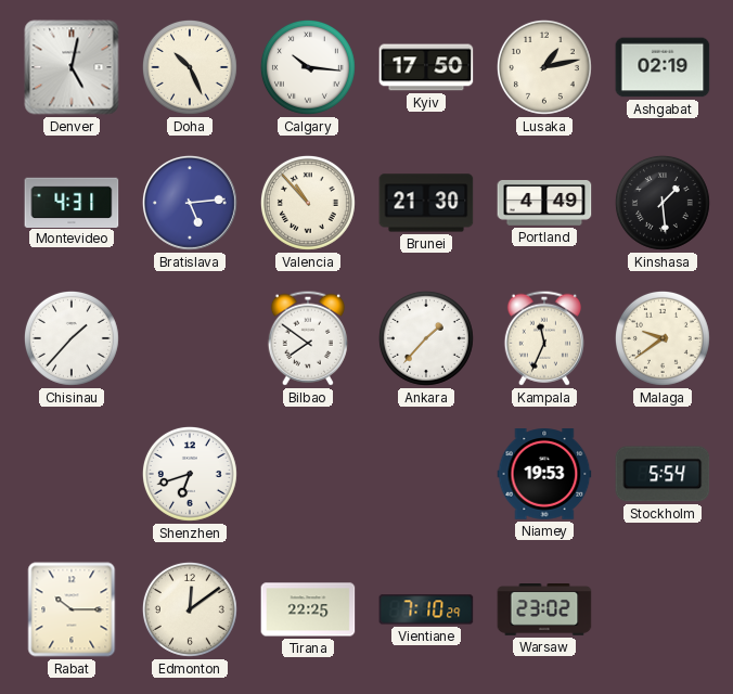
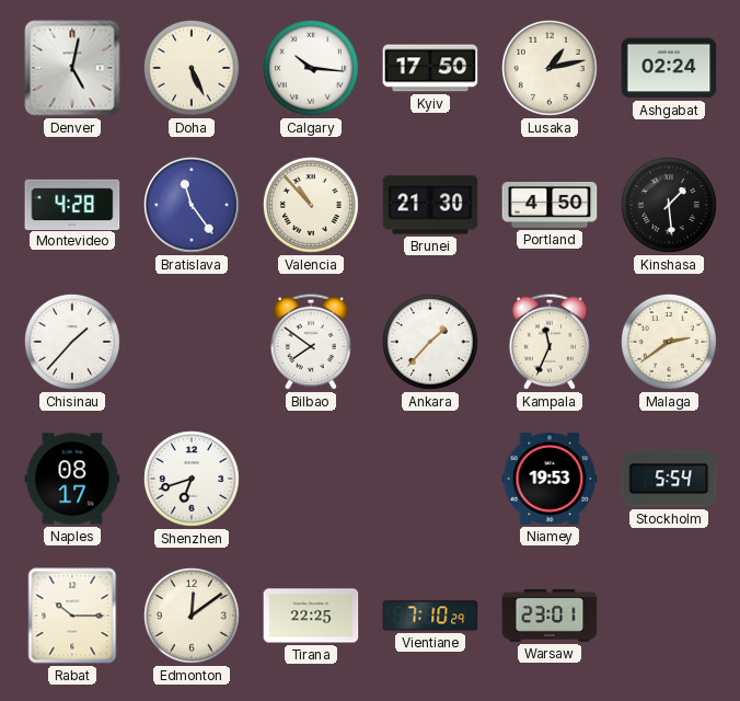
Doha: 10:26 -> 5:26
Ashgabat: 02:19 -> 02:24
Montevideo: 4:31 -> 4:28
Bratislava: 5:14 -> 11:24
Portland: 4:49 -> 4:50
Malaga: 9:39 -> 2:39
Naples: none -> 08:17
Warsaw: 23:02 -> 23:01
